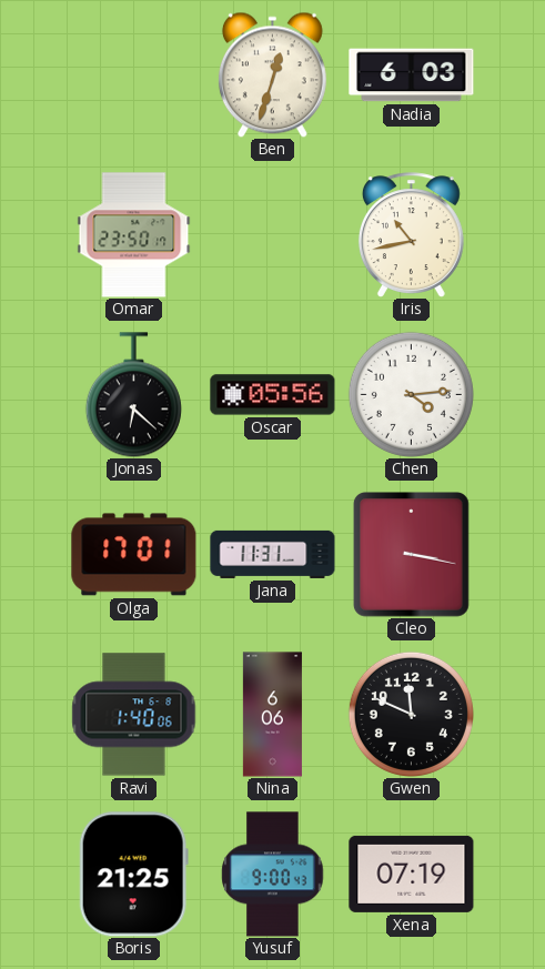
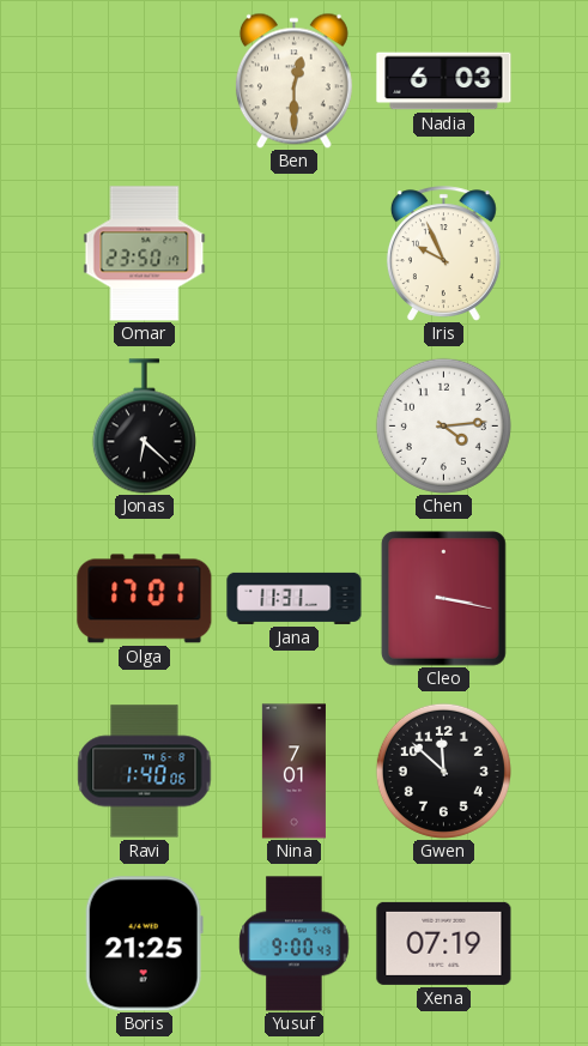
Ben: 12:33 -> 12:30
Iris: 10:43 -> 9:56
Oscar: 05:56 -> none
Nina: 6:06 -> 7:01
Gwen: 11:49 -> 11:52
